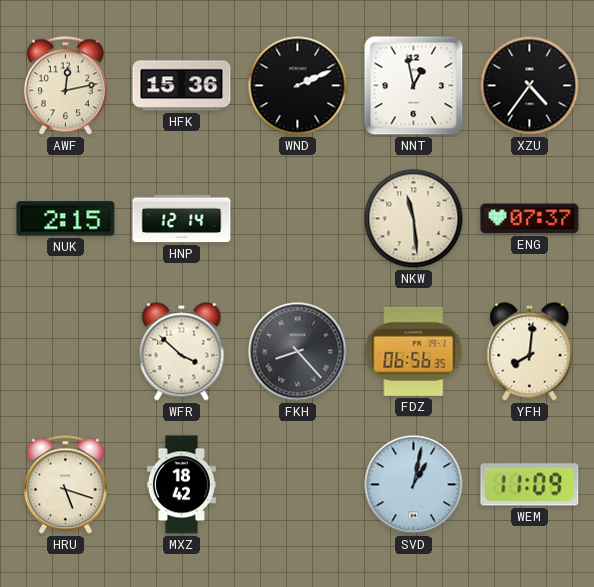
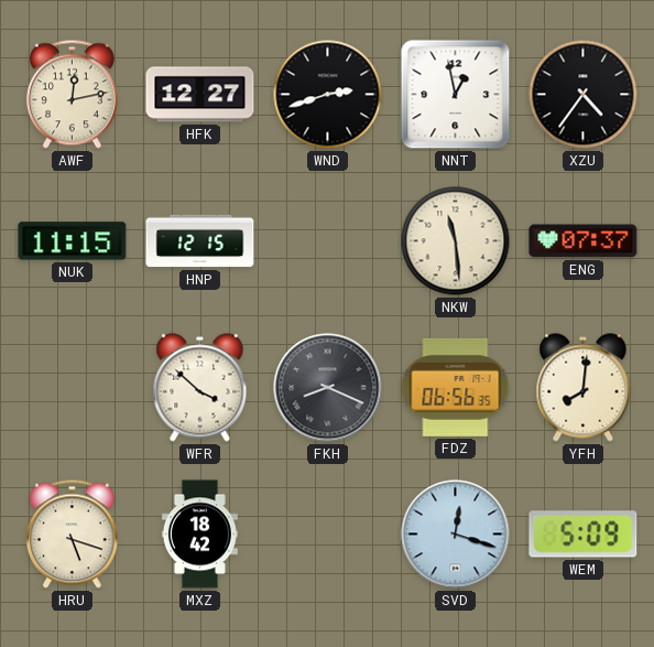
HFK: 15:36 -> 12:27
WND: 2:11 -> 2:42
NUK: 2:15 -> 11:15
HNP: 12:14 -> 12:15
FKH: 8:23 -> 8:19
SVD: 1:02 -> 12:18
WEM: 11:09 -> 5:09
